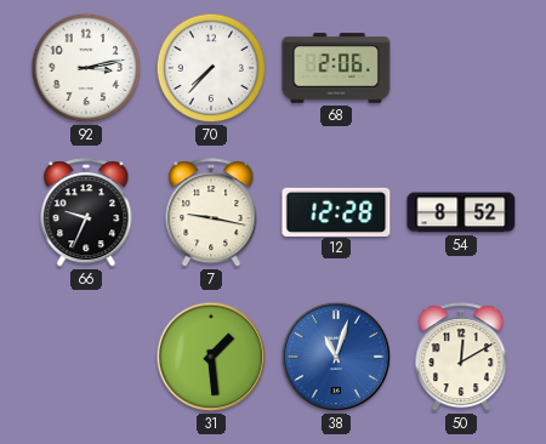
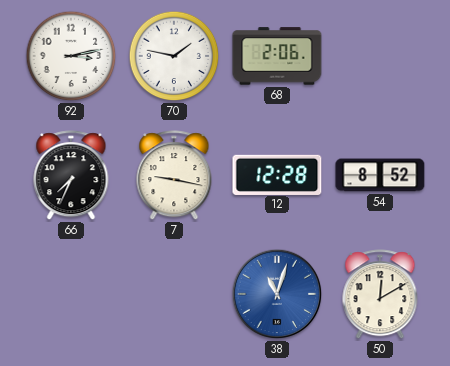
70: 7:37 -> 1:47
66: 9:34 -> 7:34
31: 1:29 -> none
